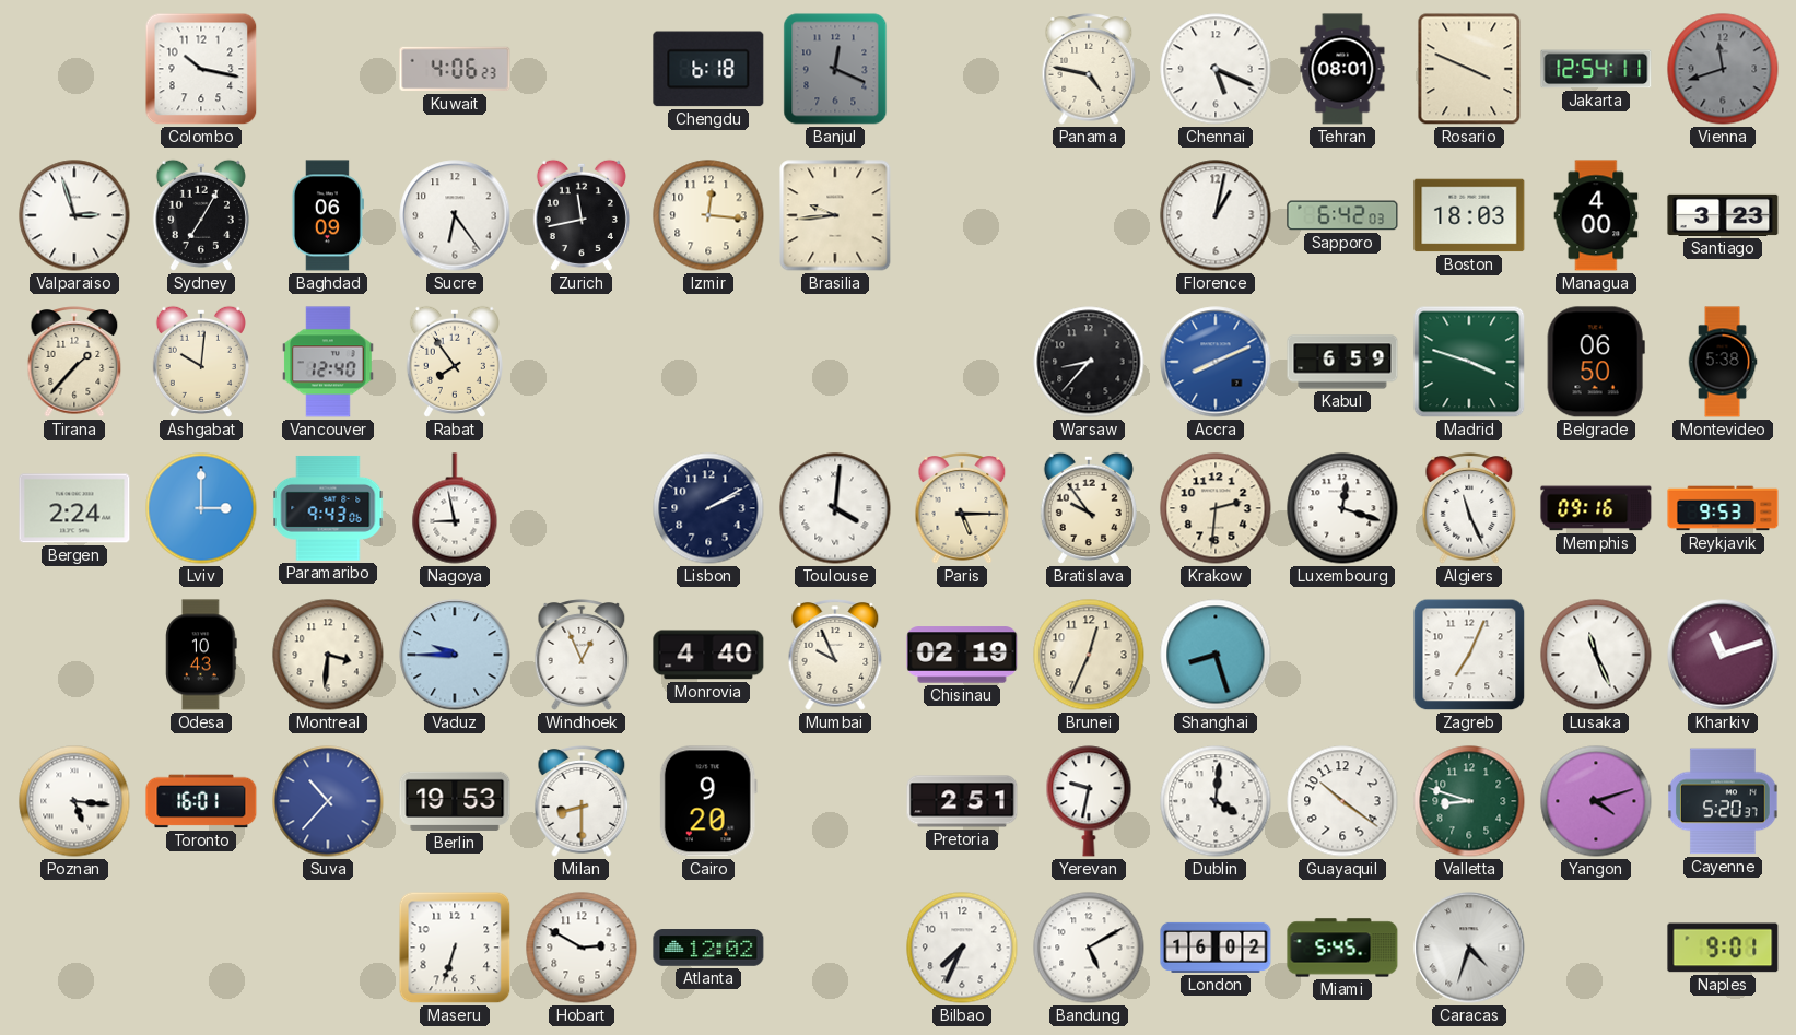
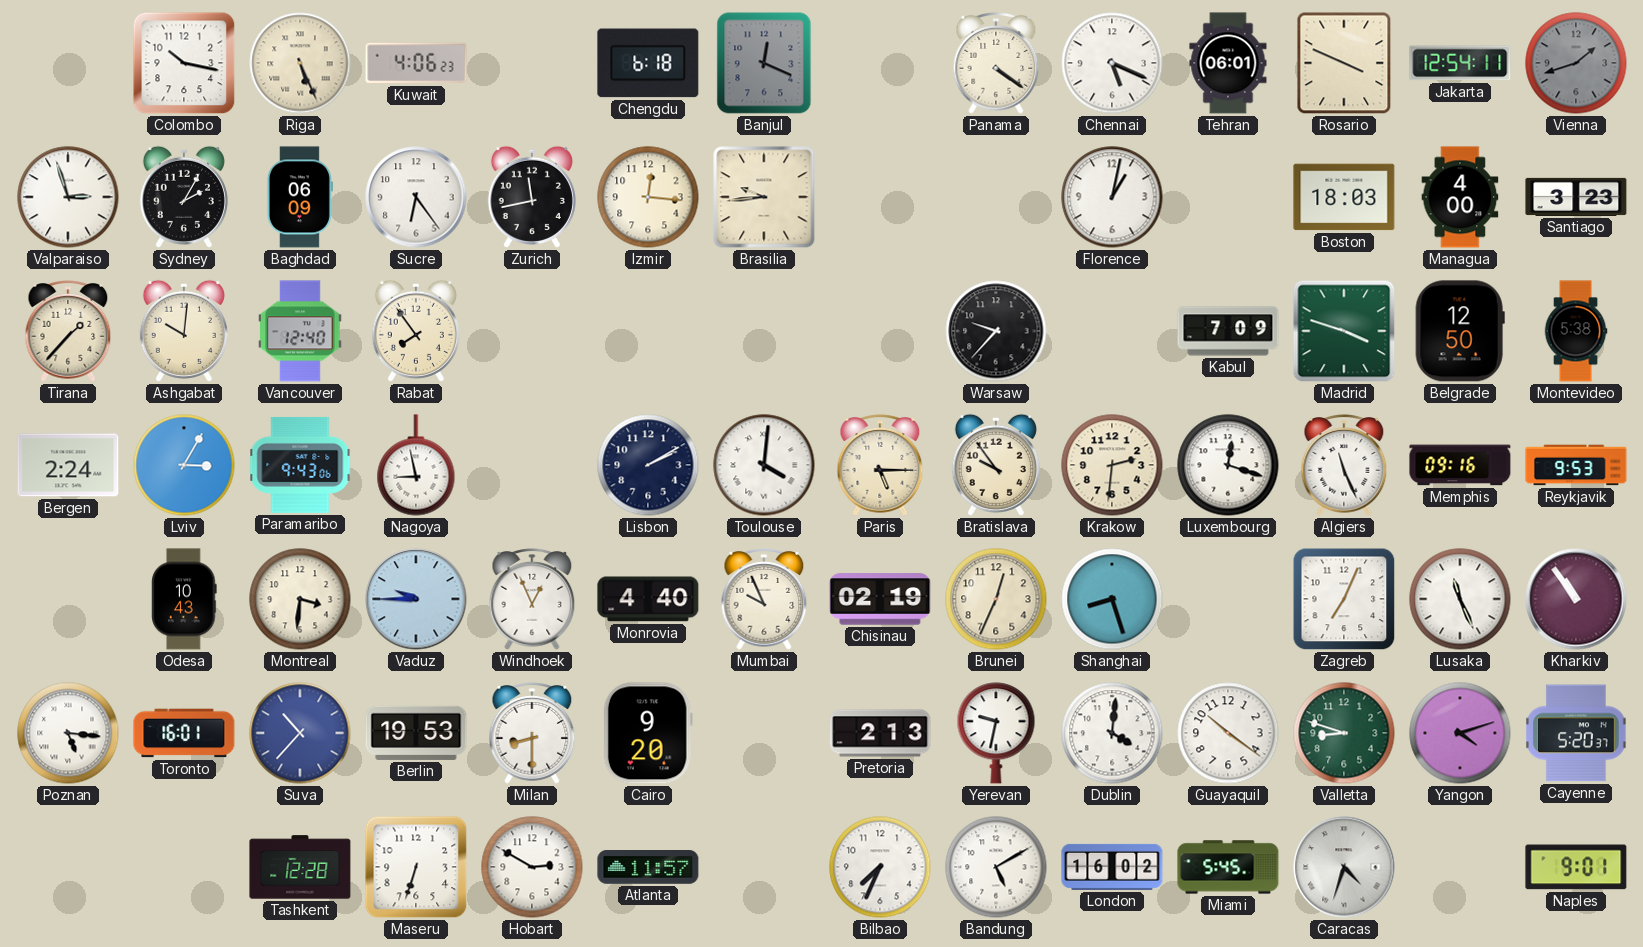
Riga: none -> 5:26
Panama: 4:47 -> 4:21
Tehran: 08:01 -> 06:01
Vienna: 11:42 -> 1:42
Sydney: 7:05 -> 2:05
Sapporo: 6:42 -> none
Warsaw: 8:37 -> 9:37
Accra: 8:11 -> none
Kabul: 6:59 -> 7:09
Belgrade: 06:50 -> 12:50
Lviv: 3:00 -> 3:05
Kharkiv: 11:12 -> 10:54
Pretoria: 2:51 -> 2:13
Tashkent: none -> 12:28
Atlanta: 12:02 -> 11:57
